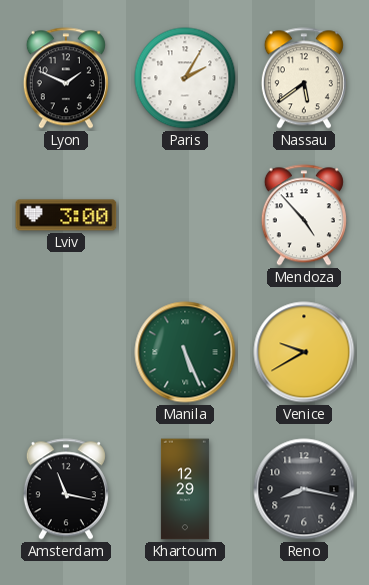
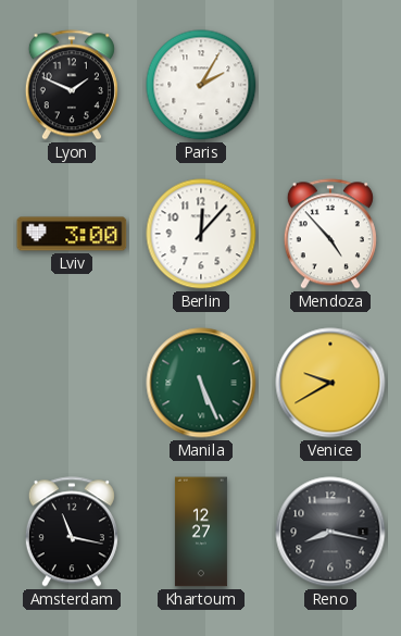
Nassau: 5:39 -> none
Berlin: none -> 12:07
Khartoum: 12:29 -> 12:27
